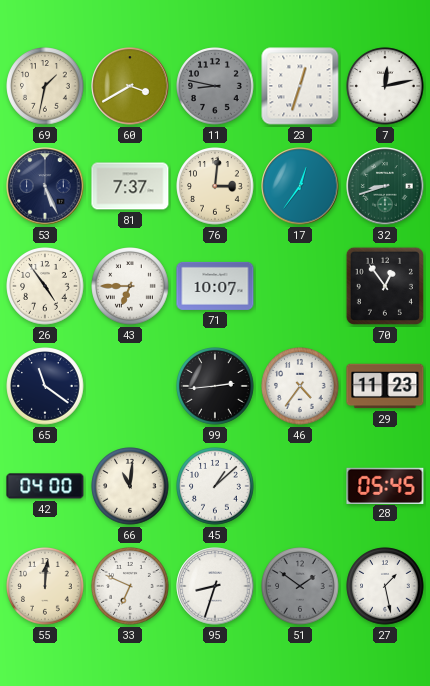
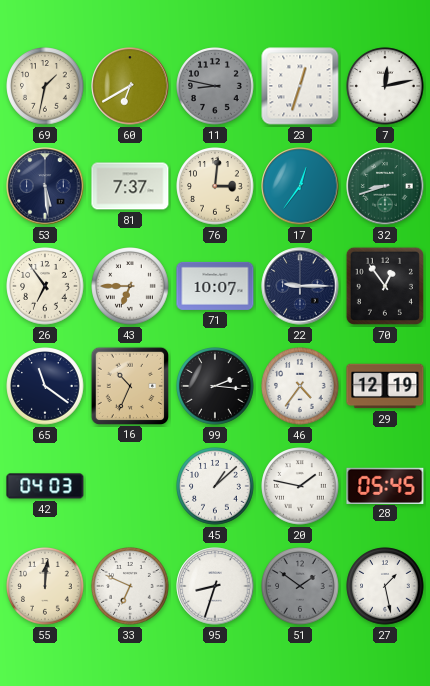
60: 3:40 -> 6:40
53: 5:26 -> 5:29
26: 4:54 -> 6:54
22: none -> 9:15
16: none -> 10:34
99: 2:44 -> 2:16
29: 11:23 -> 12:19
42: 04:00 -> 04:03
66: 11:01 -> none
20: none -> 1:47
